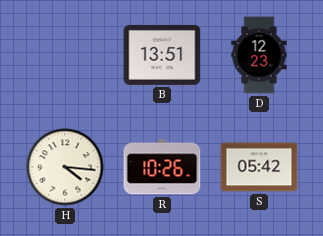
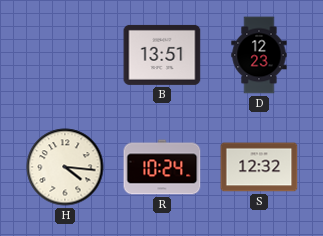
R: 10:26 -> 10:24
S: 05:42 -> 12:32
